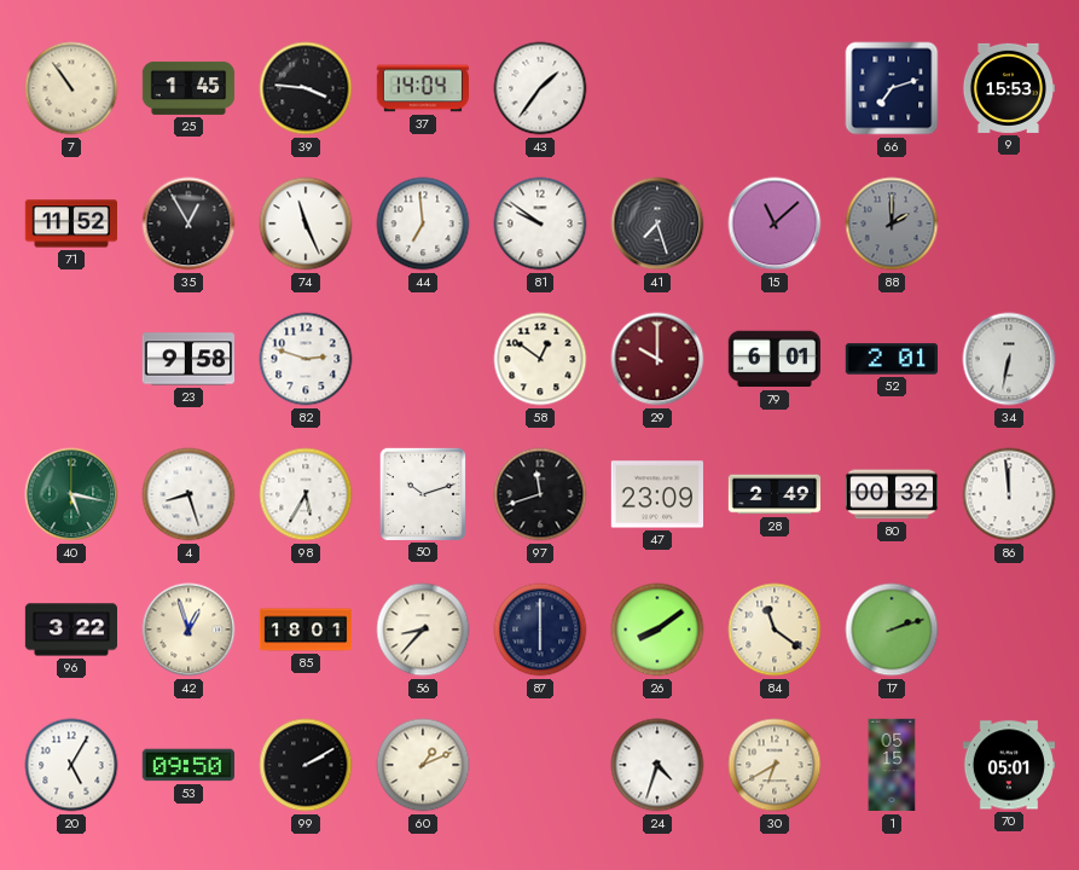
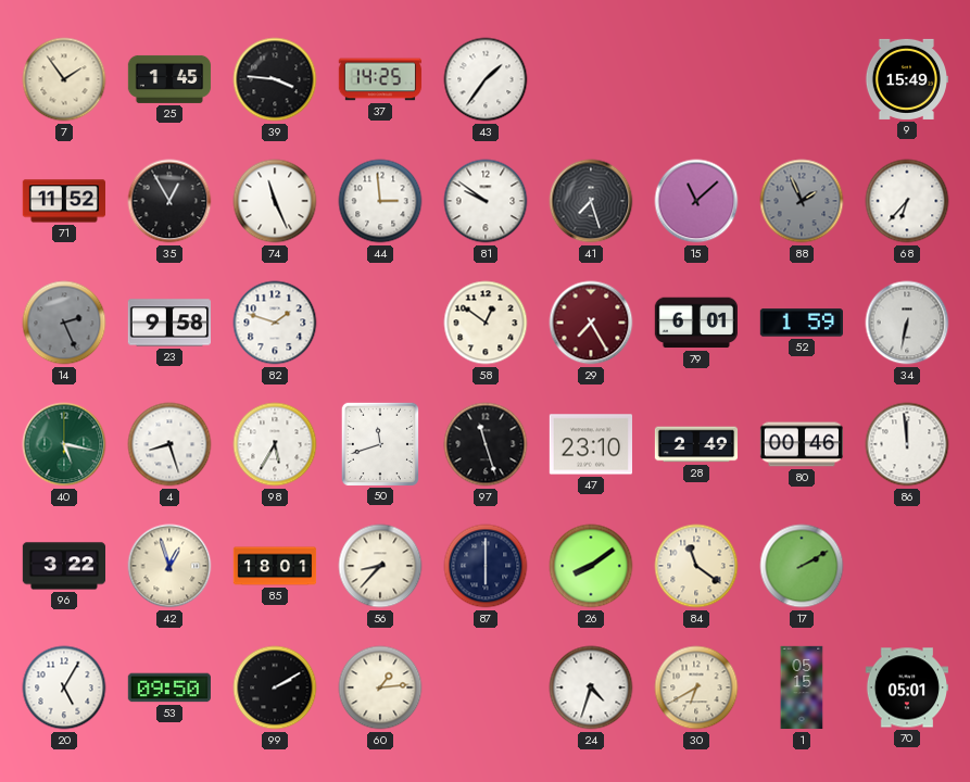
7: 10:54 -> 1:54
37: 14:04 -> 14:25
66: 7:12 -> none
9: 15:53 -> 15:49
44: 6:59 -> 2:59
88: 2:00 -> 1:56
68: none -> 6:37
14: none -> 2:26
82: 2:48 -> 1:48
29: 10:00 -> 7:25
52: 2:01 -> 1:59
50: 10:12 -> 11:42
97: 11:42 -> 11:27
47: 23:09 -> 23:10
80: 00:32 -> 00:46
17: 2:12 -> 2:10
60: 1:11 -> 1:14
